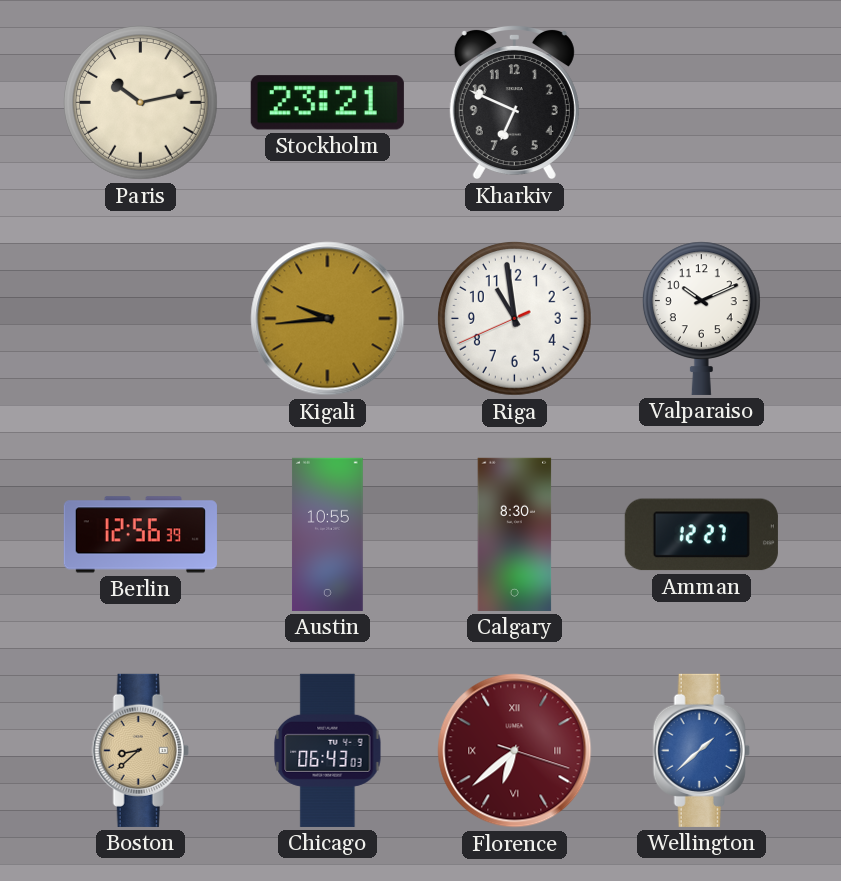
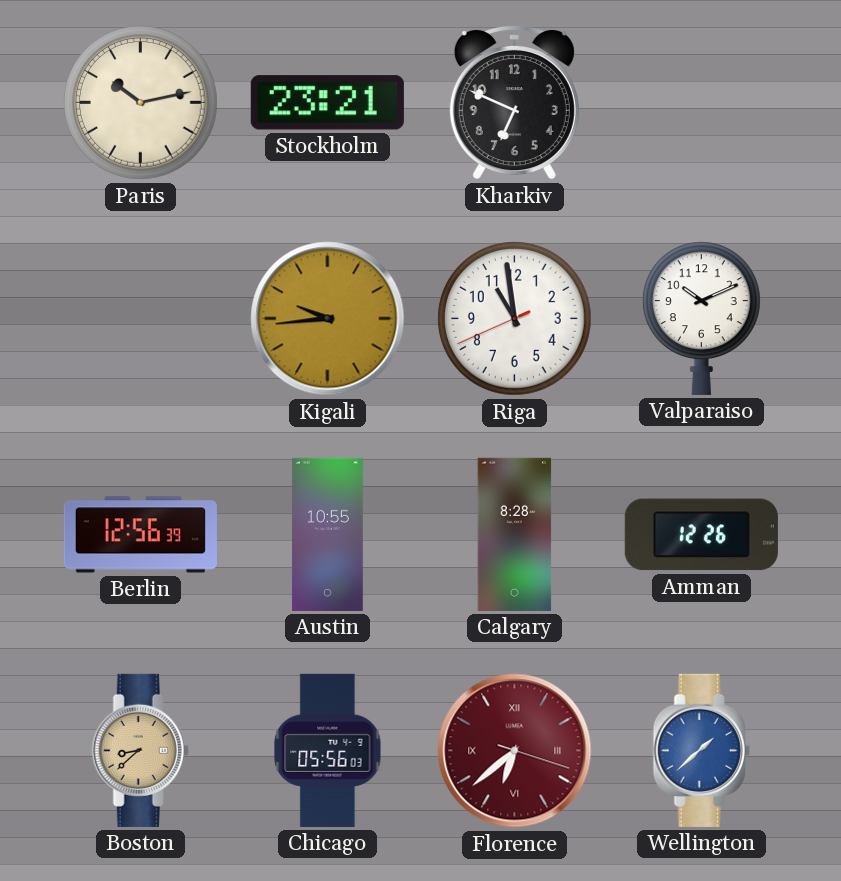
Calgary: 8:30 -> 8:28
Amman: 12:27 -> 12:26
Chicago: 06:43 -> 05:56
